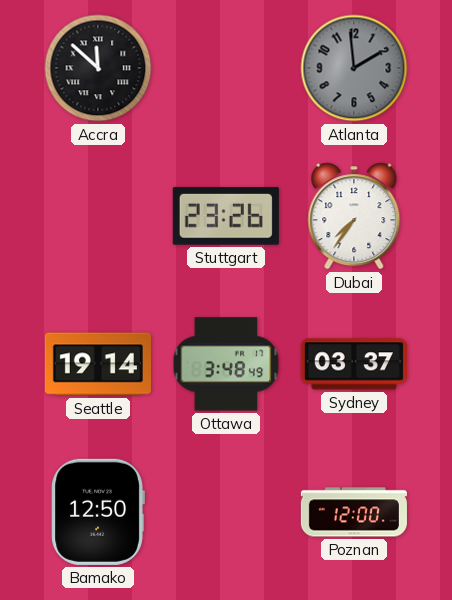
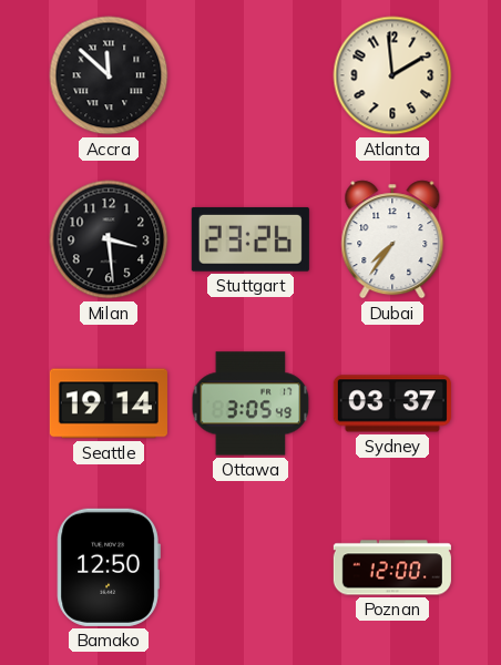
Atlanta dial: grey -> cream
Milan: none -> 3:29
Ottawa: 3:48 -> 3:05
